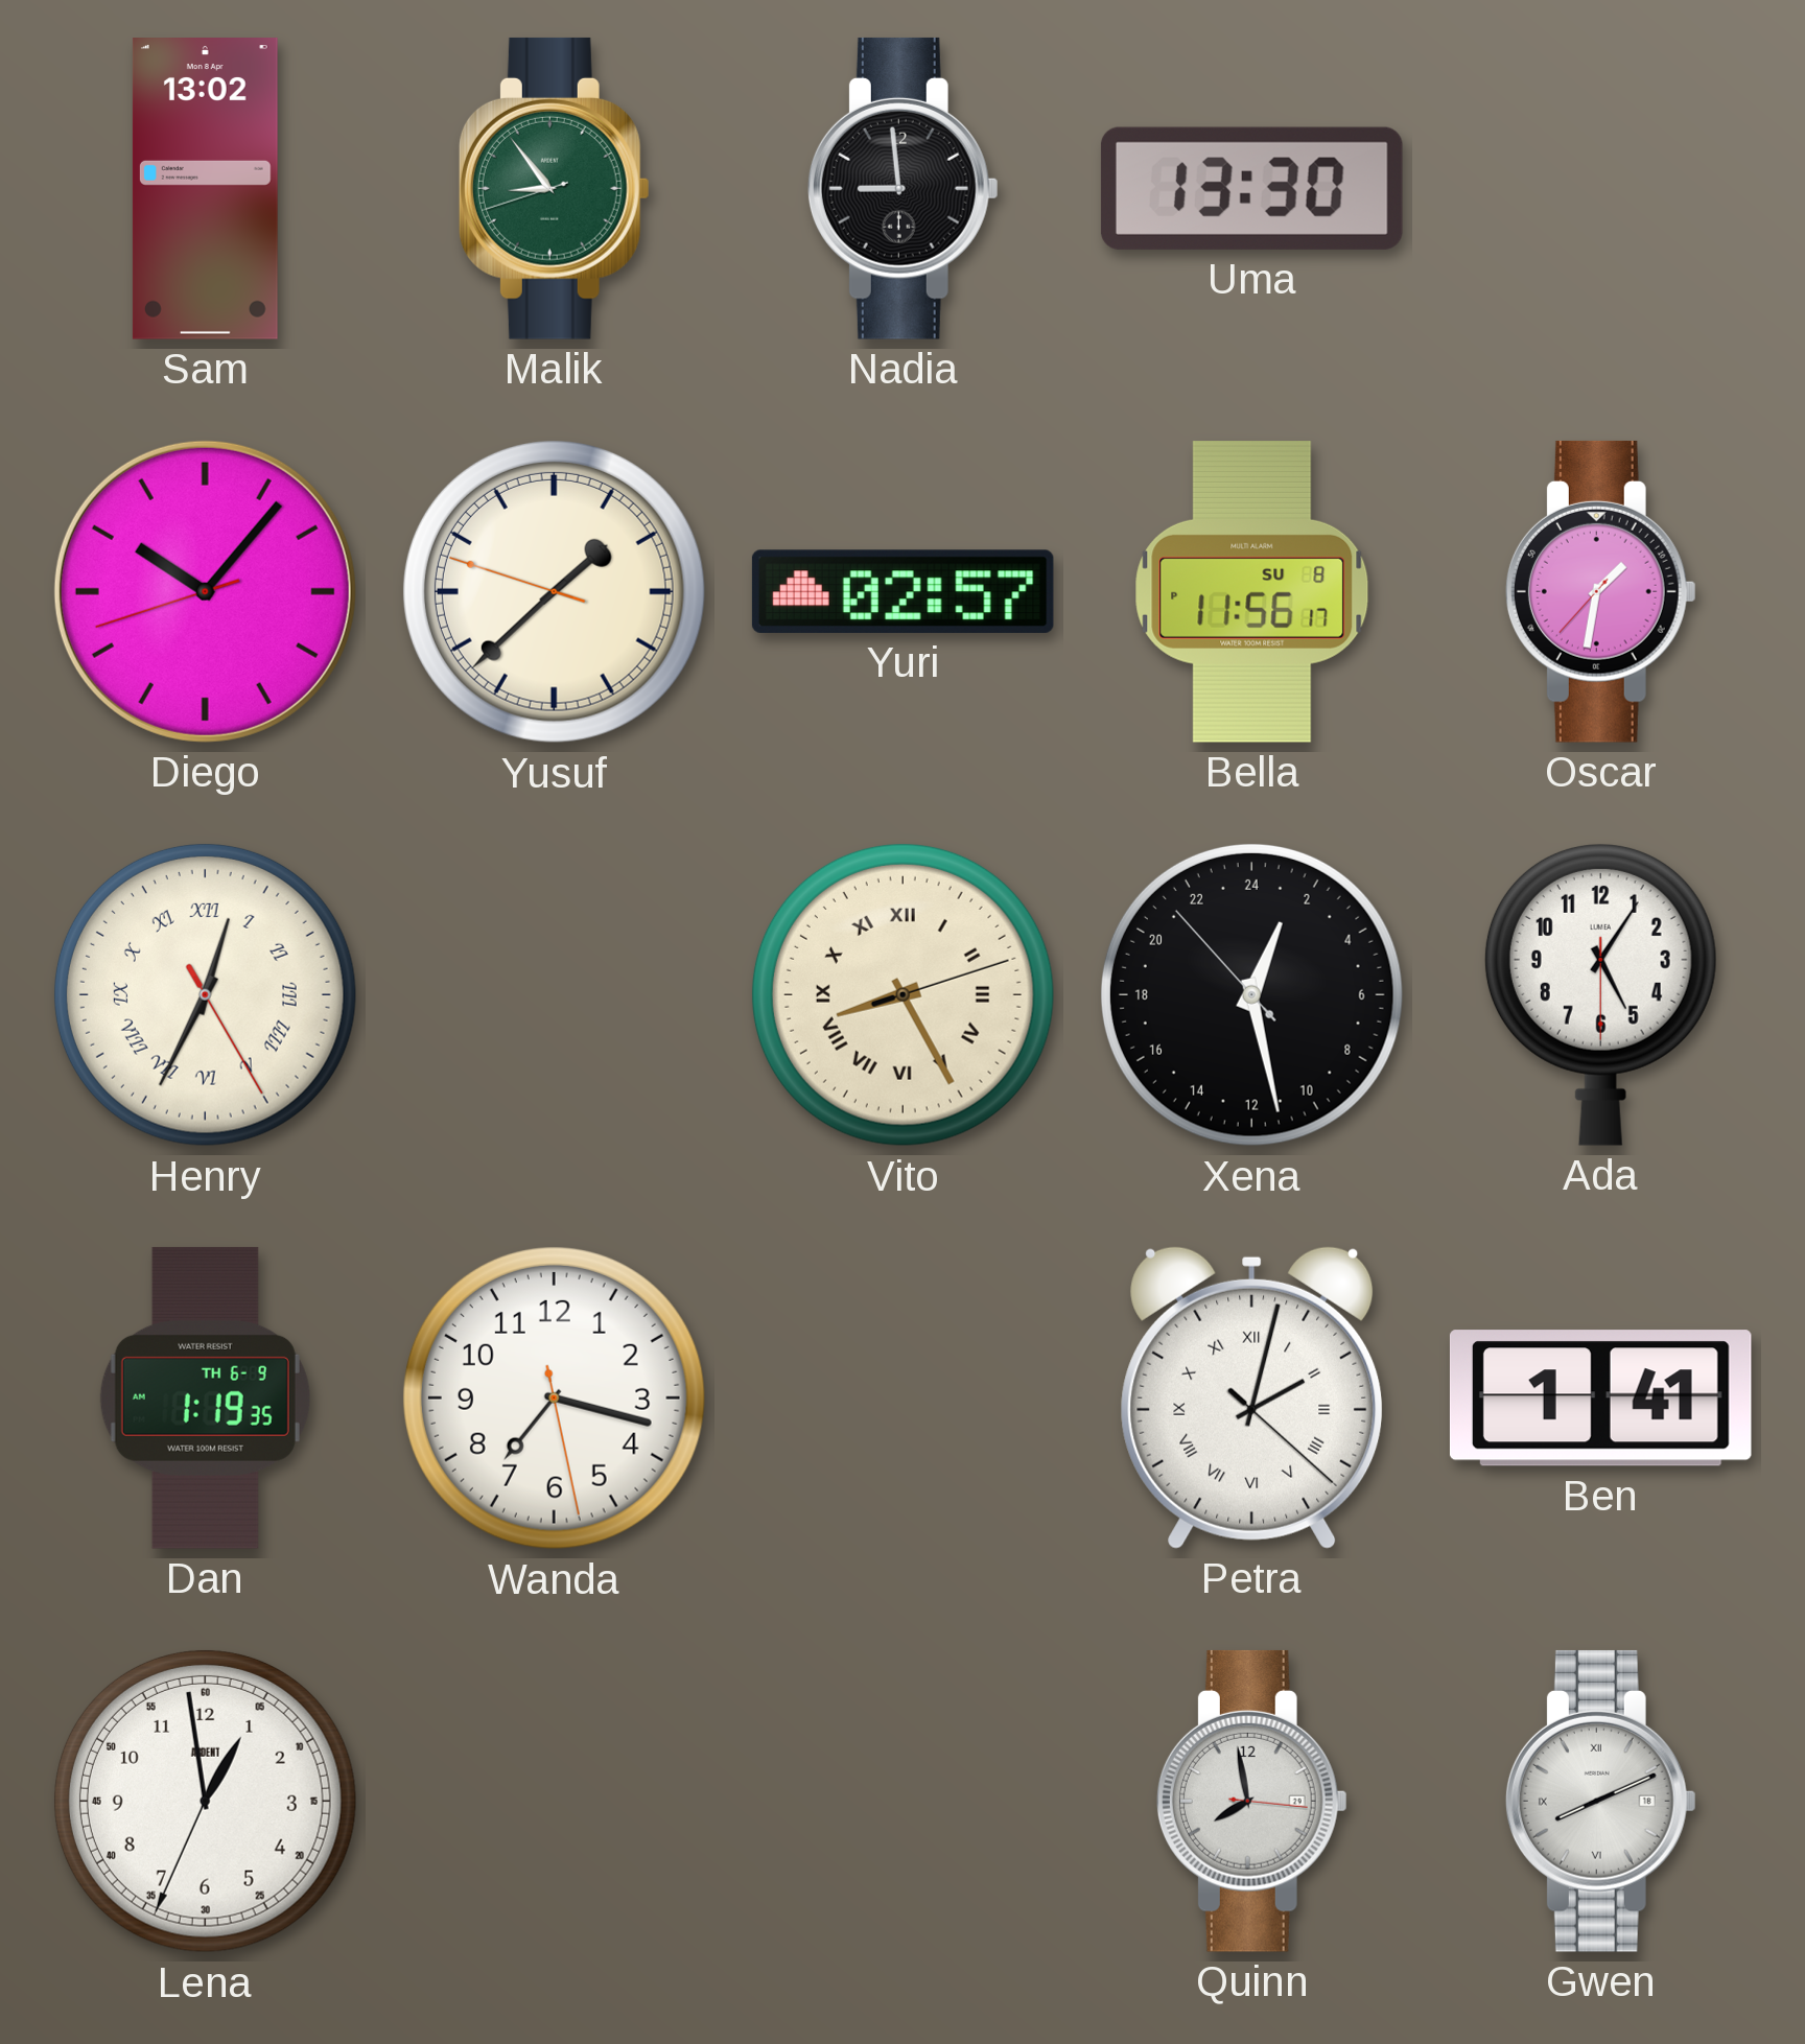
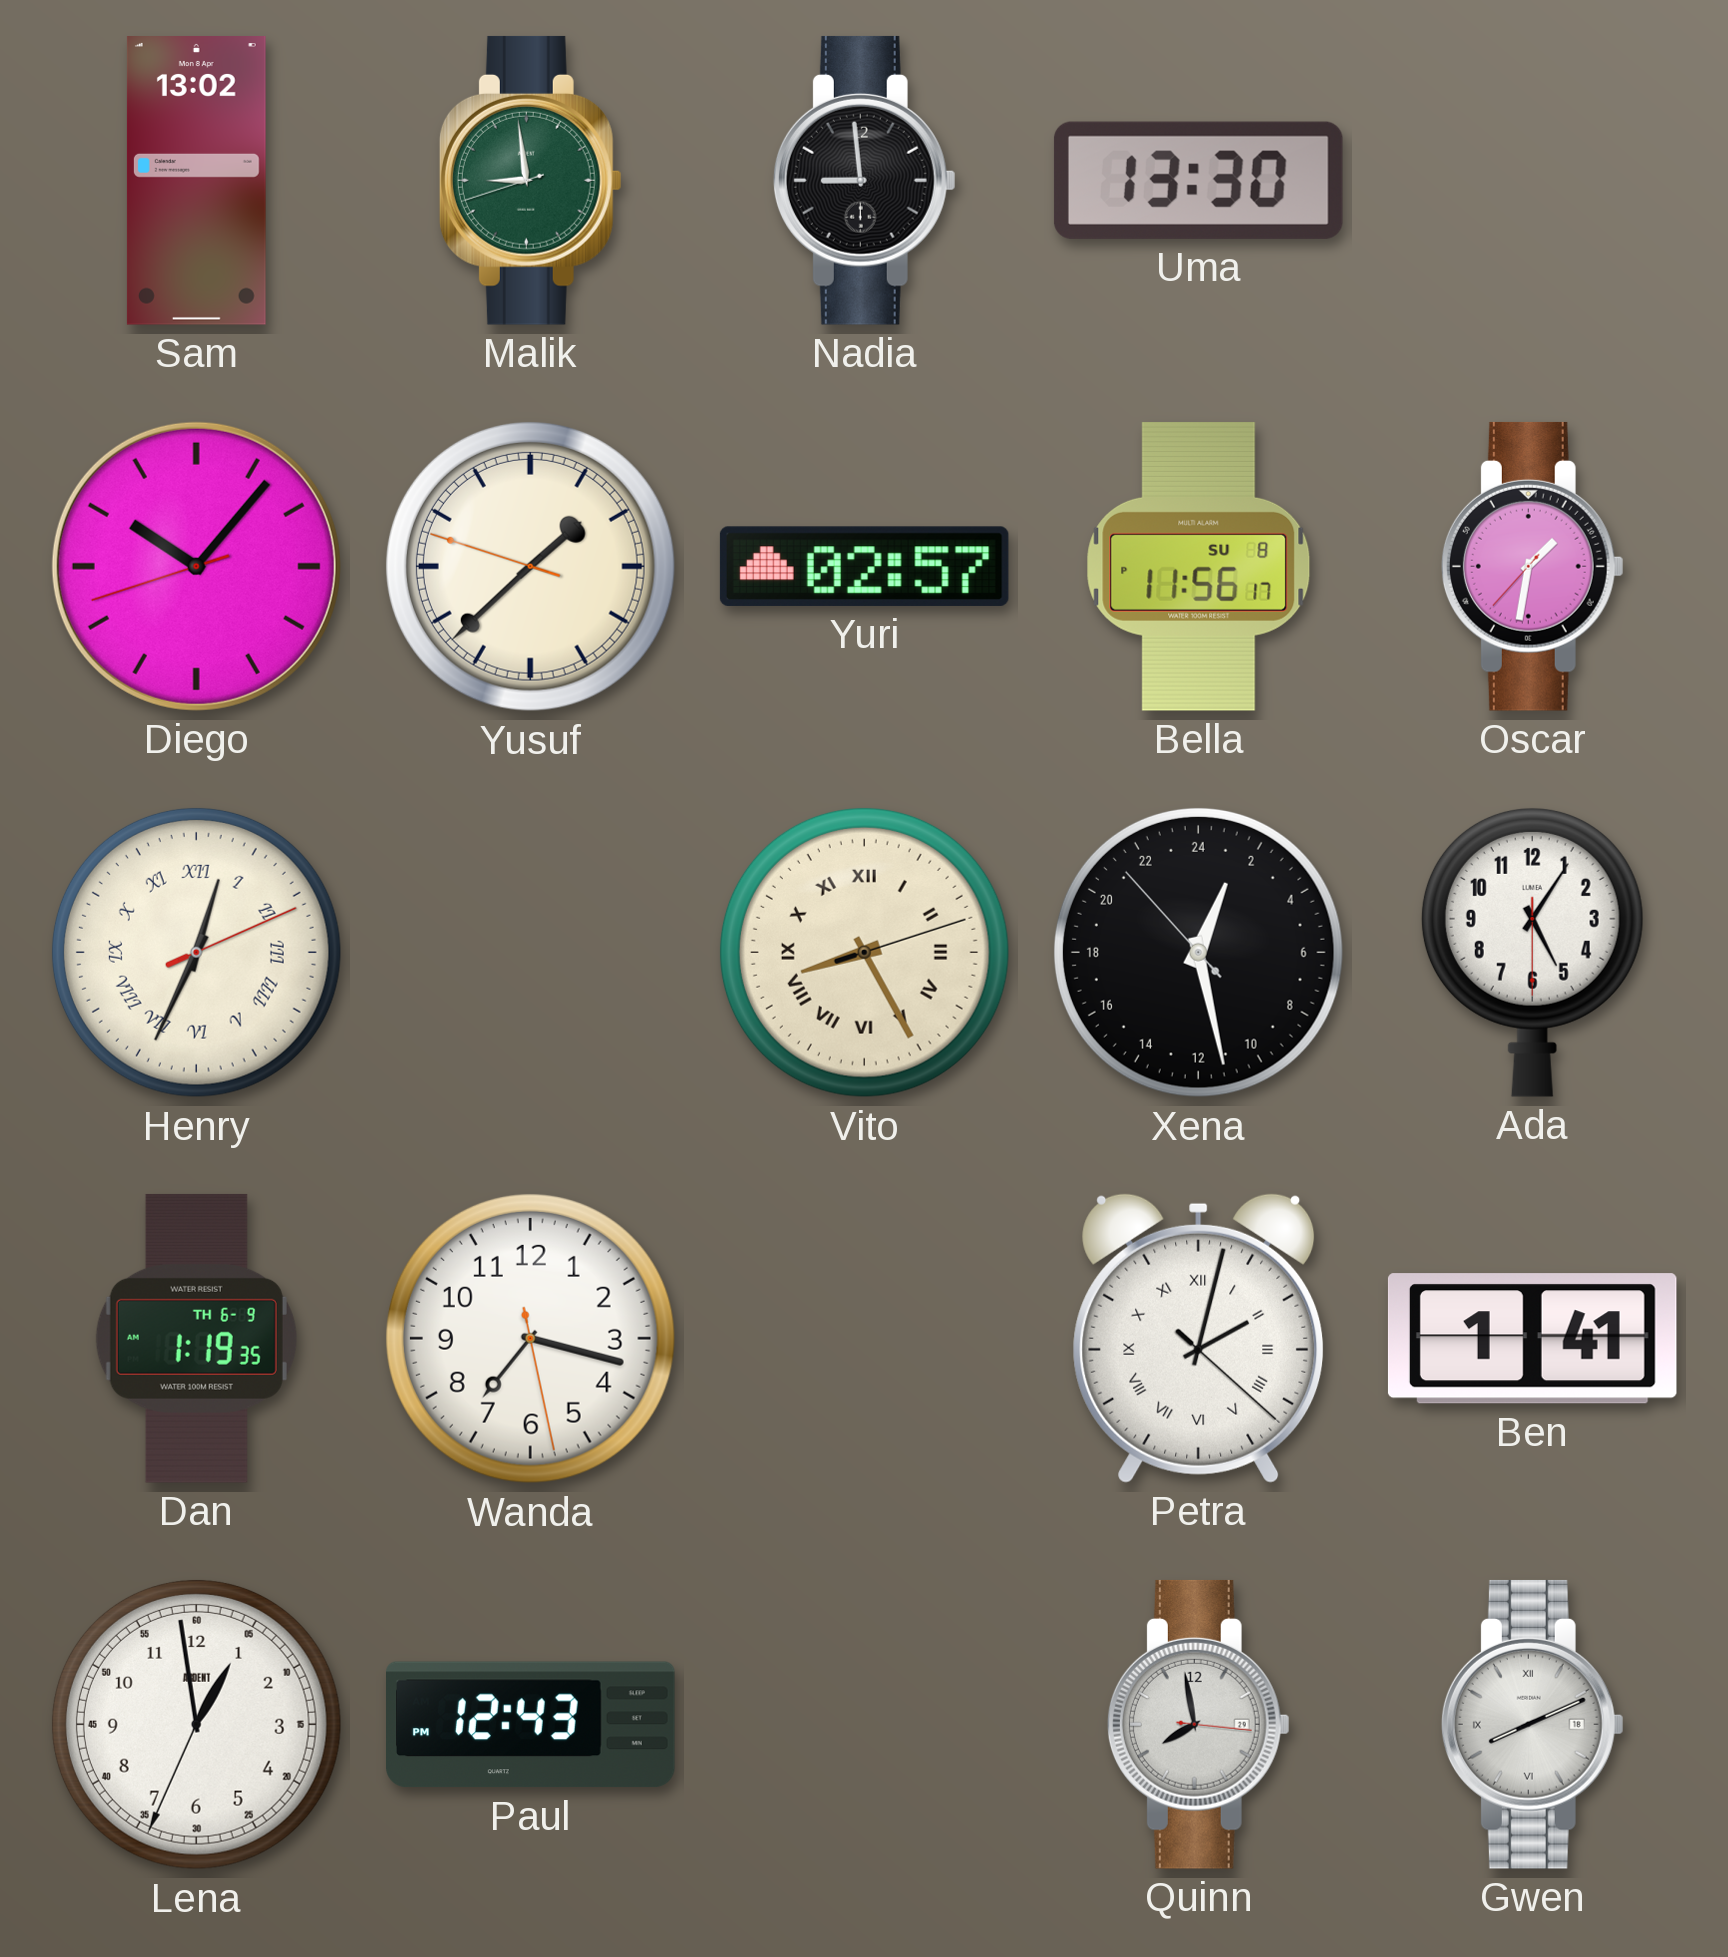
Malik: 8:53 -> 8:58
Henry: 12:34:25 -> 12:34:11
Paul: none -> 12:43
